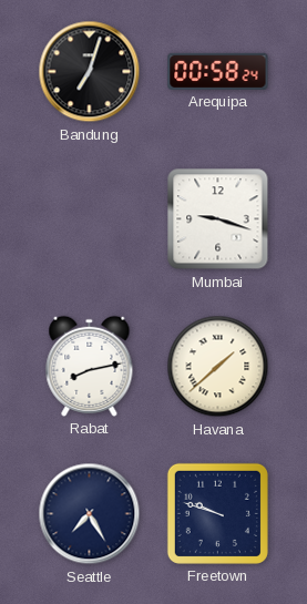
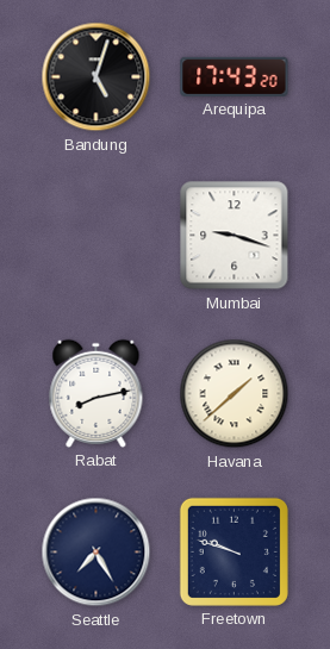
Bandung: 7:03 -> 5:03
Arequipa: 00:58 -> 17:43
